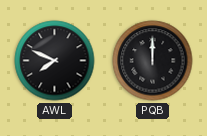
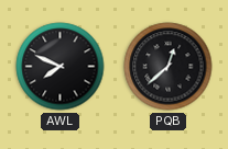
PQB: 12:00 -> 12:38
